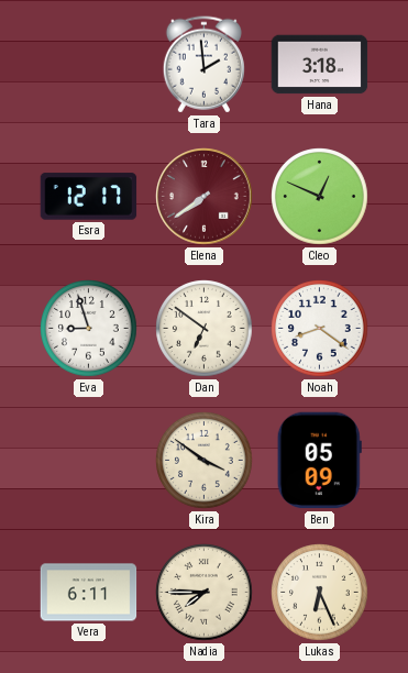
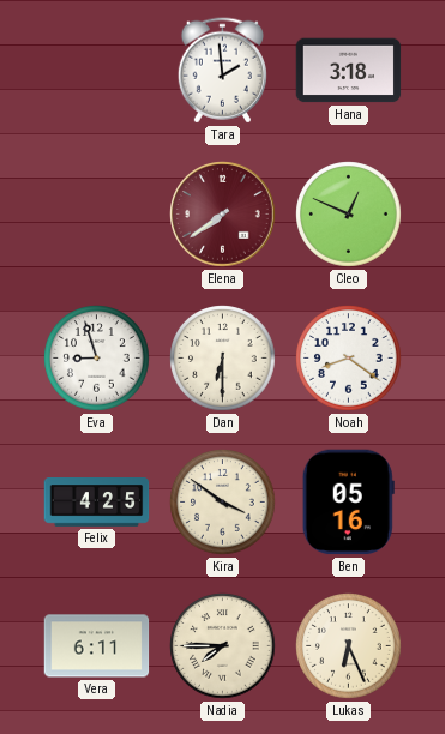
Esra: 12:17 -> none
Dan: 6:51 -> 6:30
Felix: none -> 4:25
Ben: 05:09 -> 05:16
